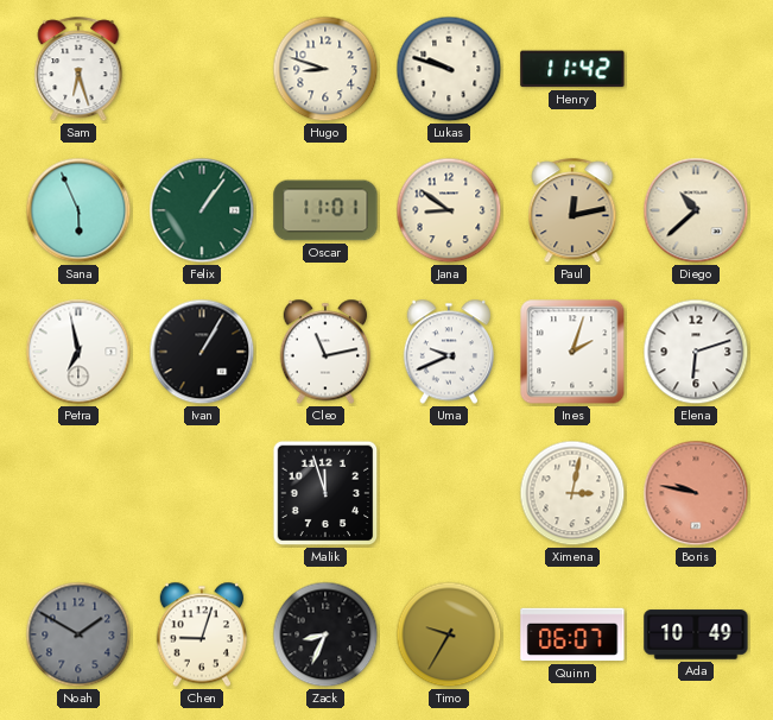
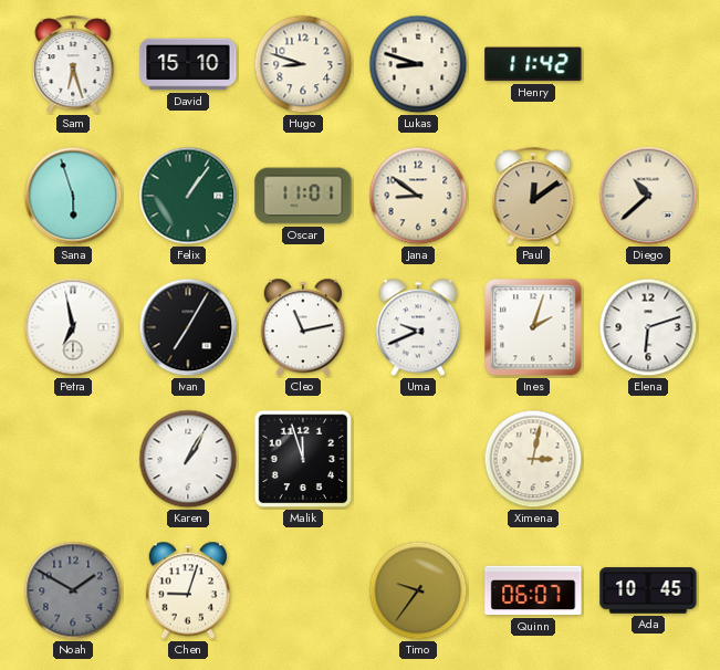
David: none -> 15:10
Lukas: 9:48 -> 8:48
Sana: 5:56 -> 5:57
Paul: 12:13 -> 12:09
Ivan: 1:05 -> 7:05
Karen: none -> 1:05
Boris: 9:47 -> none
Zack: 8:34 -> none
Timo: 9:35 -> 9:36
Ada: 10:49 -> 10:45
